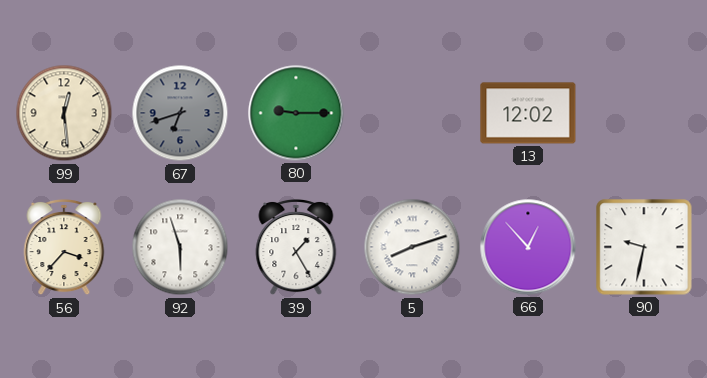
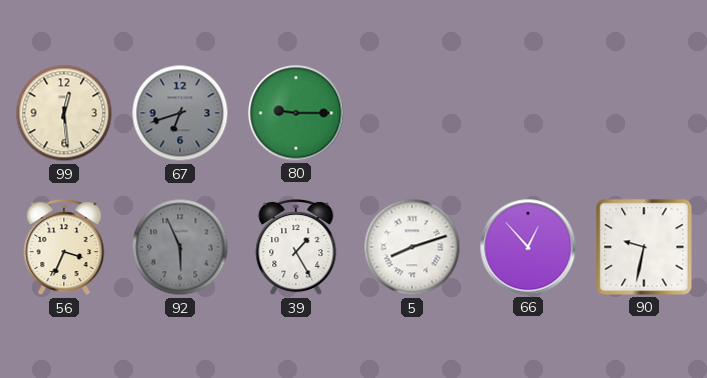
13: 12:02 -> none
56: 3:37 -> 3:34
92: 5:57 -> 5:56
92 dial: white -> grey
